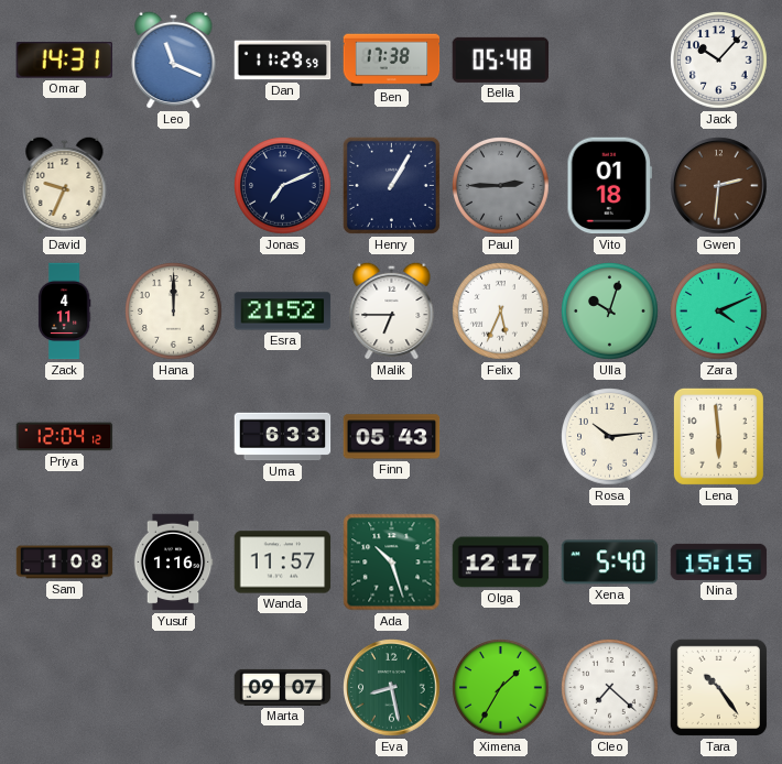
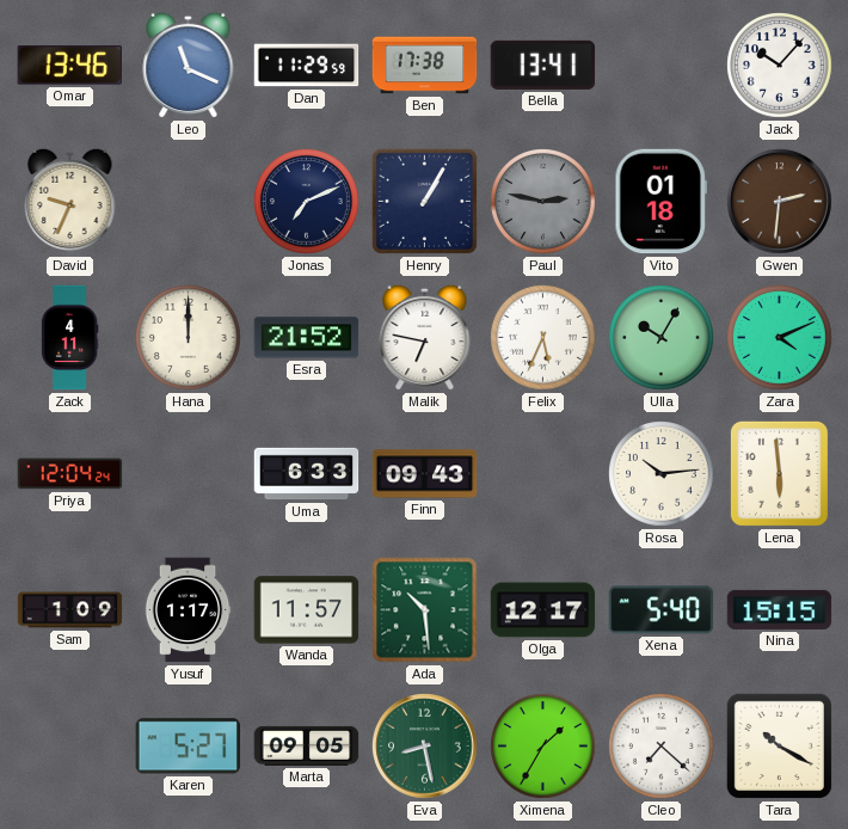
Omar: 14:31 -> 13:46
Bella: 05:48 -> 13:41
Paul: 2:45 -> 2:47
Malik: 6:45 -> 6:47
Ulla: 10:03 -> 10:05
Priya: 12:04:12 -> 12:04:24
Finn: 05:43 -> 09:43
Sam: 1:08 -> 1:09
Yusuf: 1:16 -> 1:17
Ada: 10:27 -> 10:29
Karen: none -> 5:27
Marta: 09:07 -> 09:05
Tara: 10:24 -> 10:20
